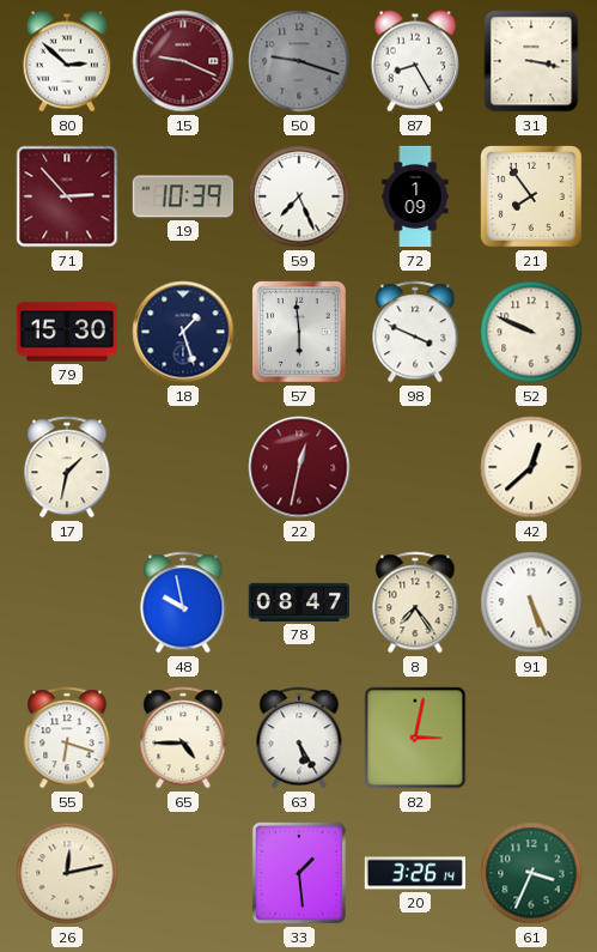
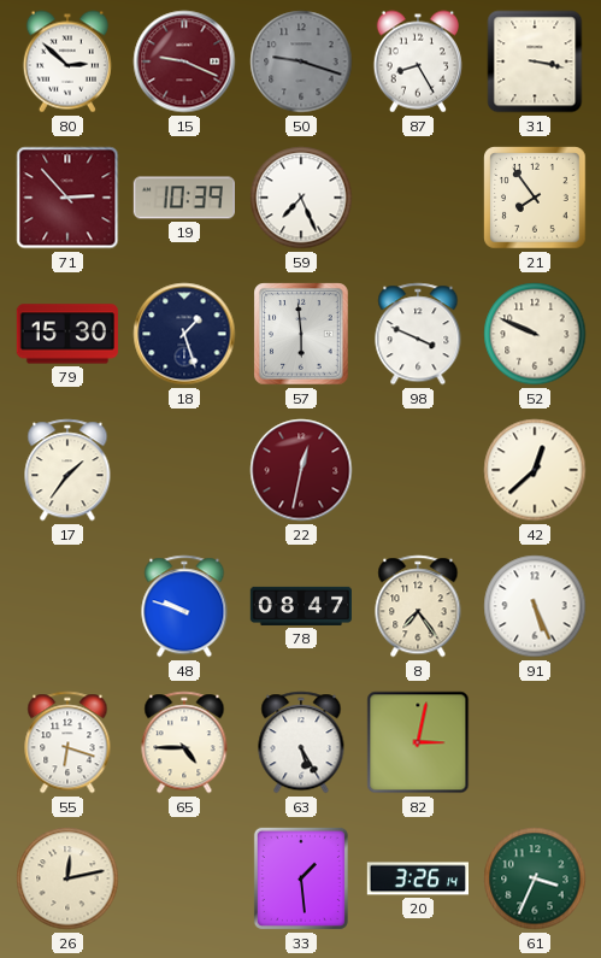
72: 1:09 -> none
17: 1:32 -> 1:36
48: 9:58 -> 9:48
